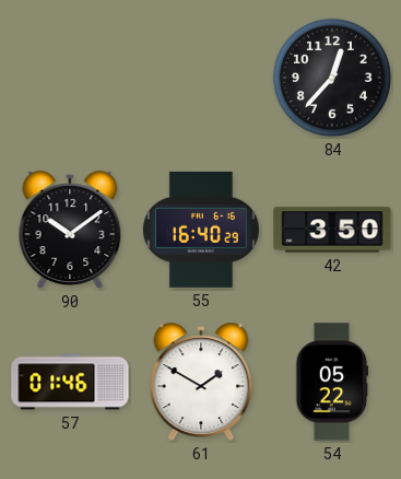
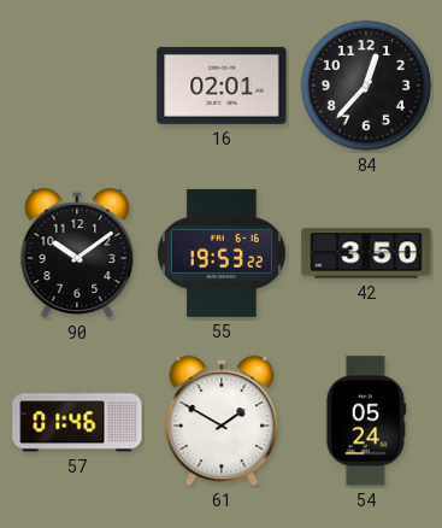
16: none -> 02:01
55: 16:40 -> 19:53
54: 05:22 -> 05:24
